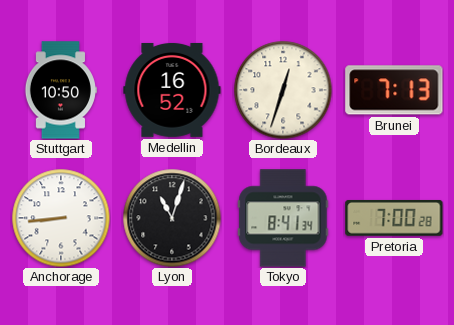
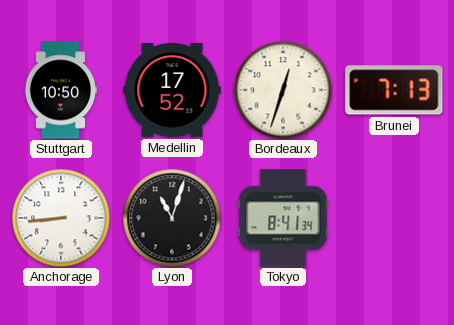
Medellin: 16:52 -> 17:52
Pretoria: 7:00 -> none
